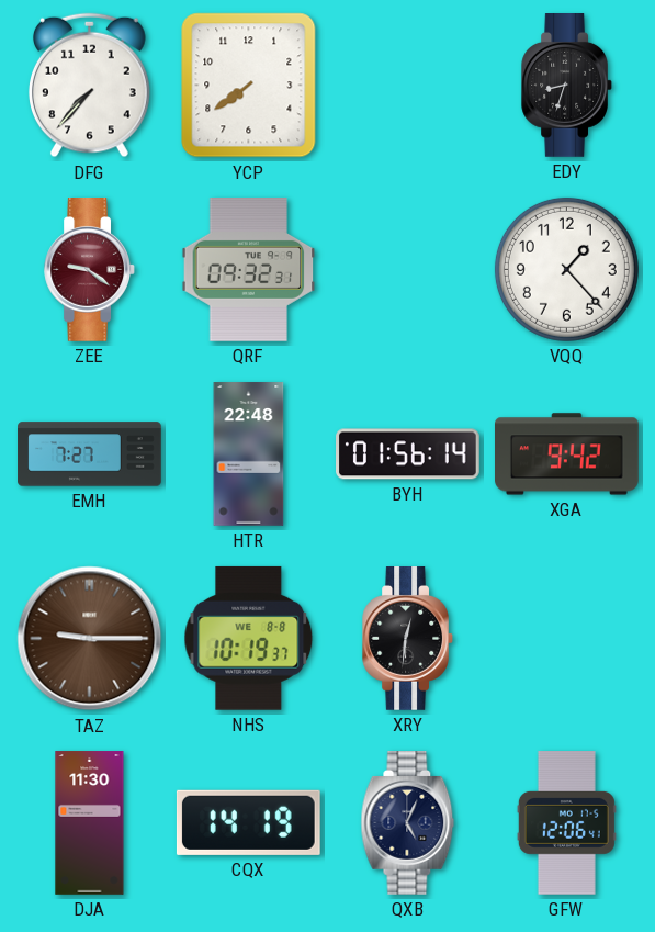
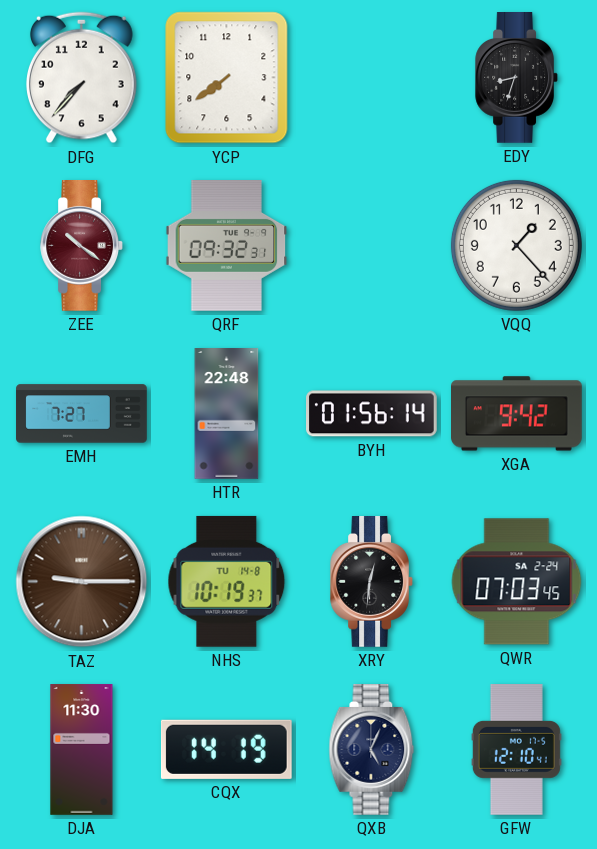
ZEE: 9:21 -> 10:21
NHS date: WE 8-8 -> TU 14-8
QWR: none -> 07:03
GFW: 12:06 -> 12:10
